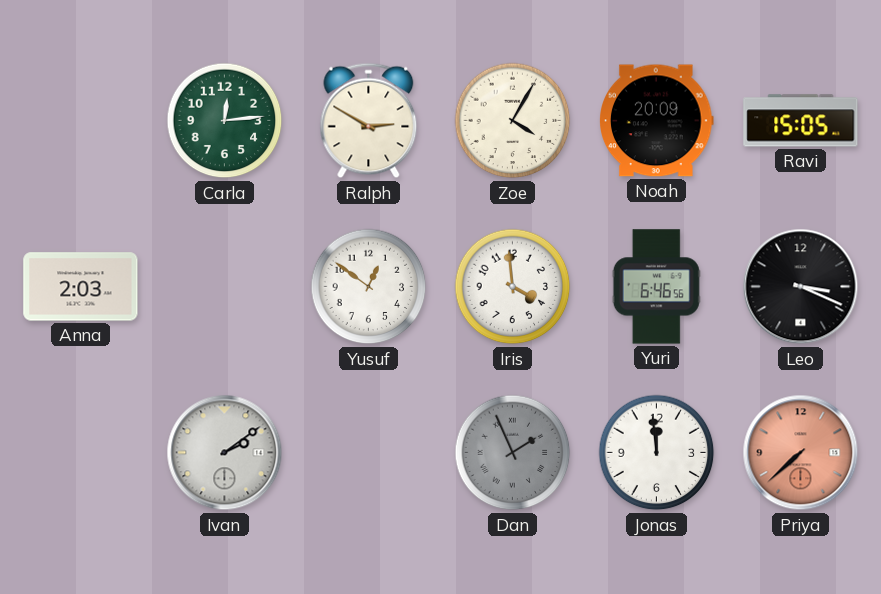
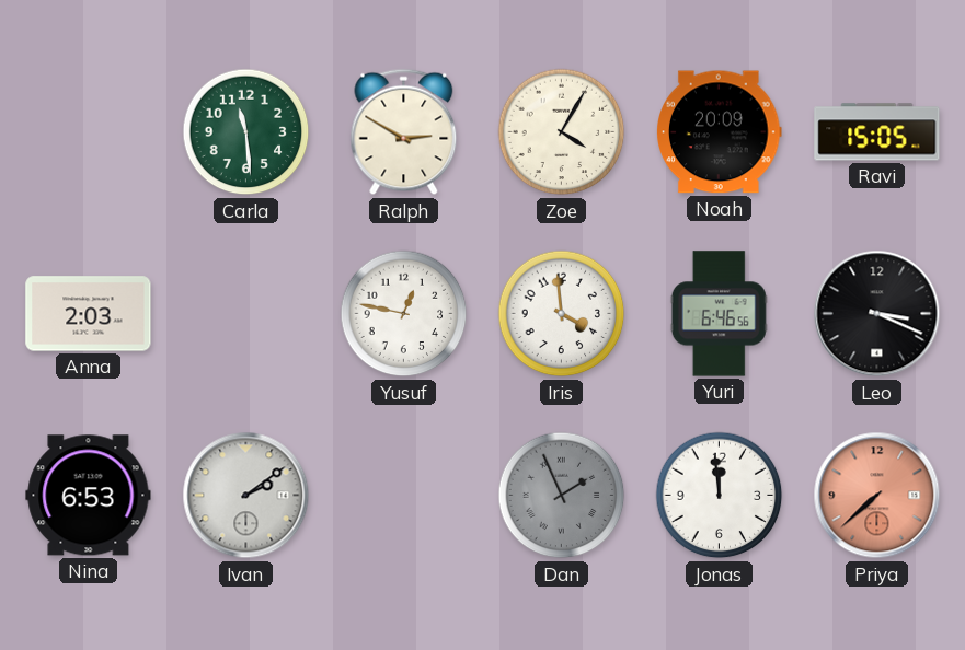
Carla: 12:14 -> 11:29
Yusuf: 12:51 -> 12:47
Nina: none -> 6:53
